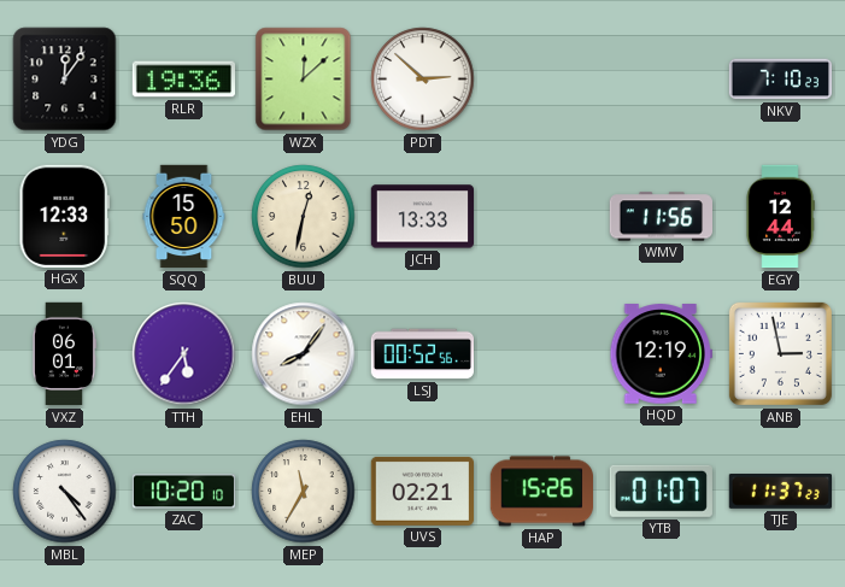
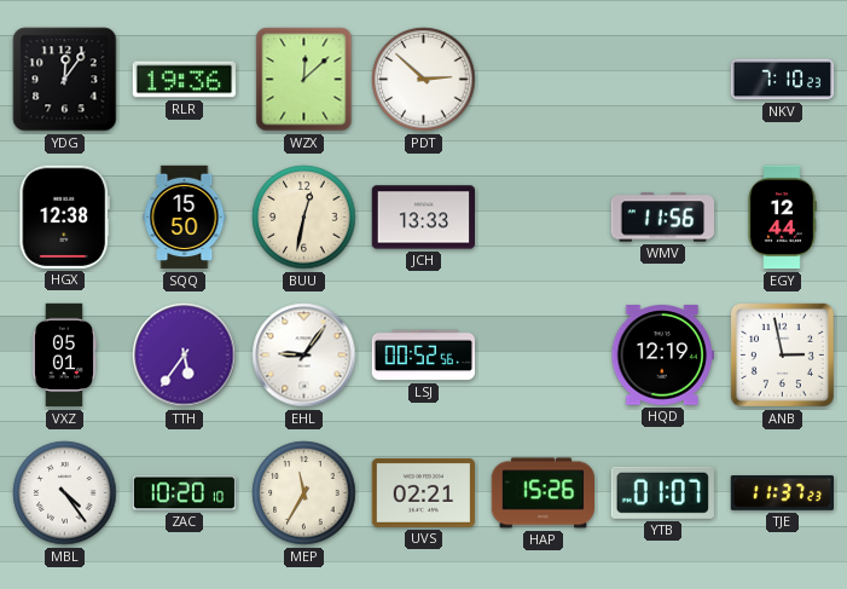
HGX: 12:33 -> 12:38
VXZ: 06:01 -> 05:01
EHL: 8:06 -> 9:06
